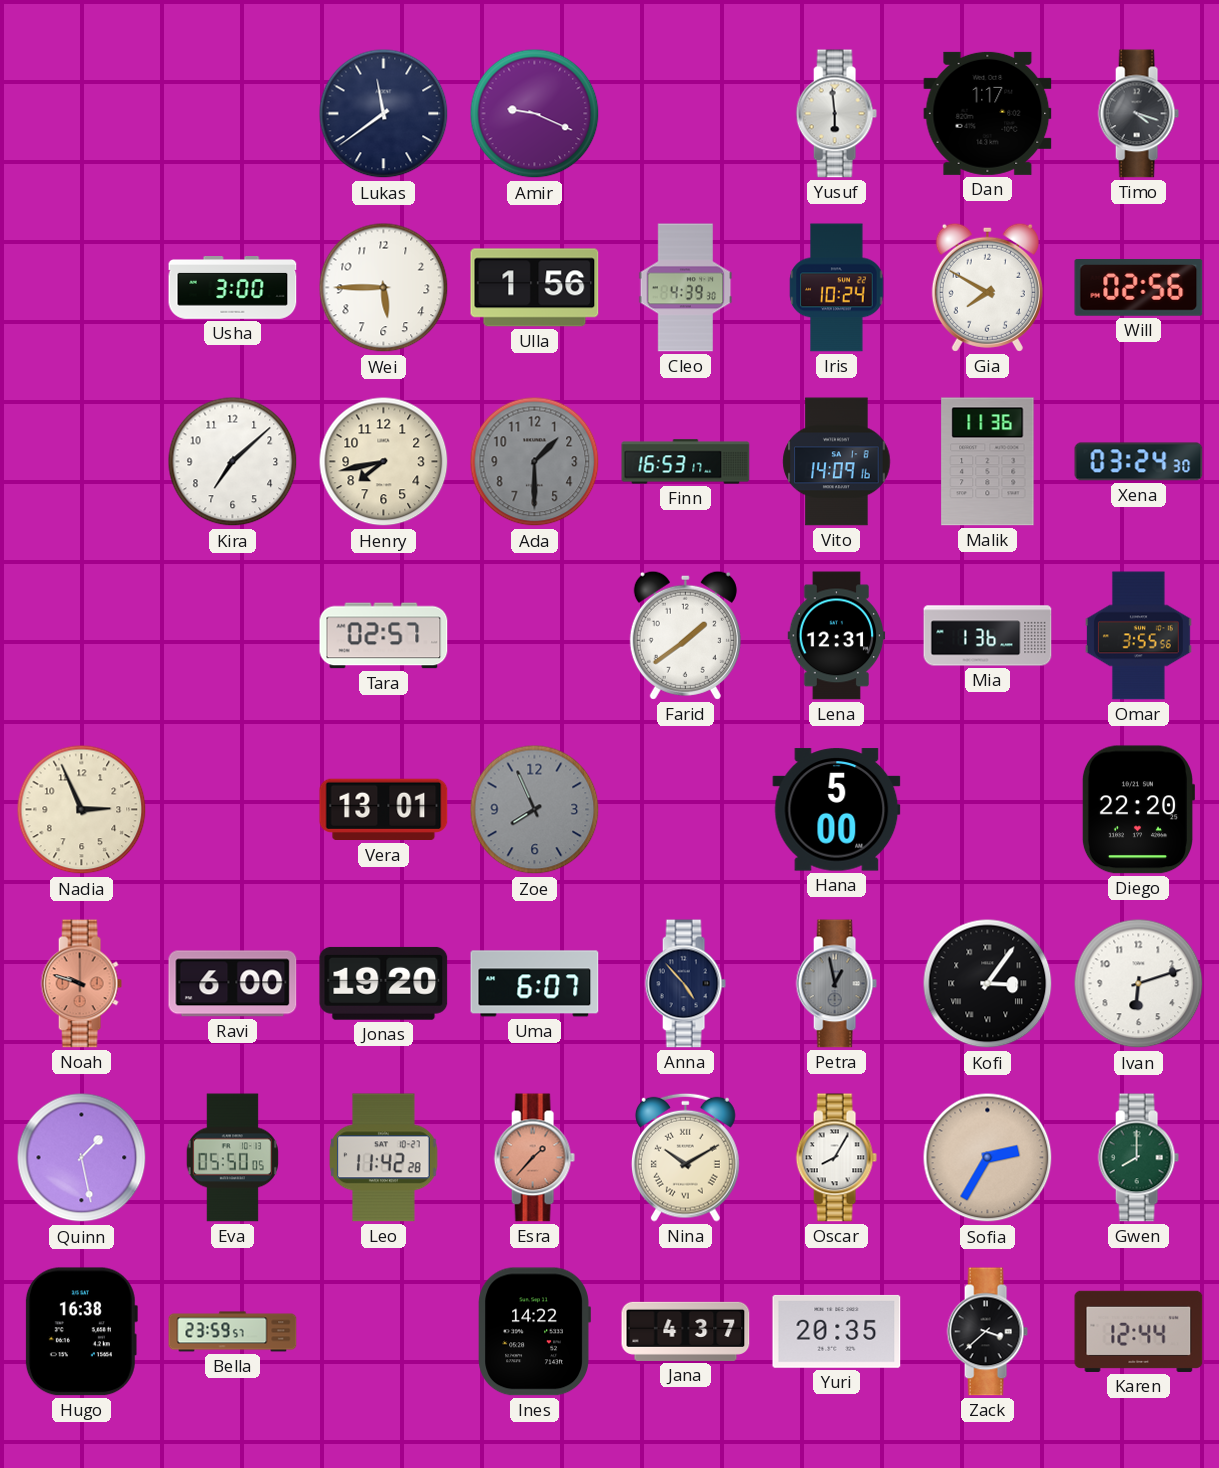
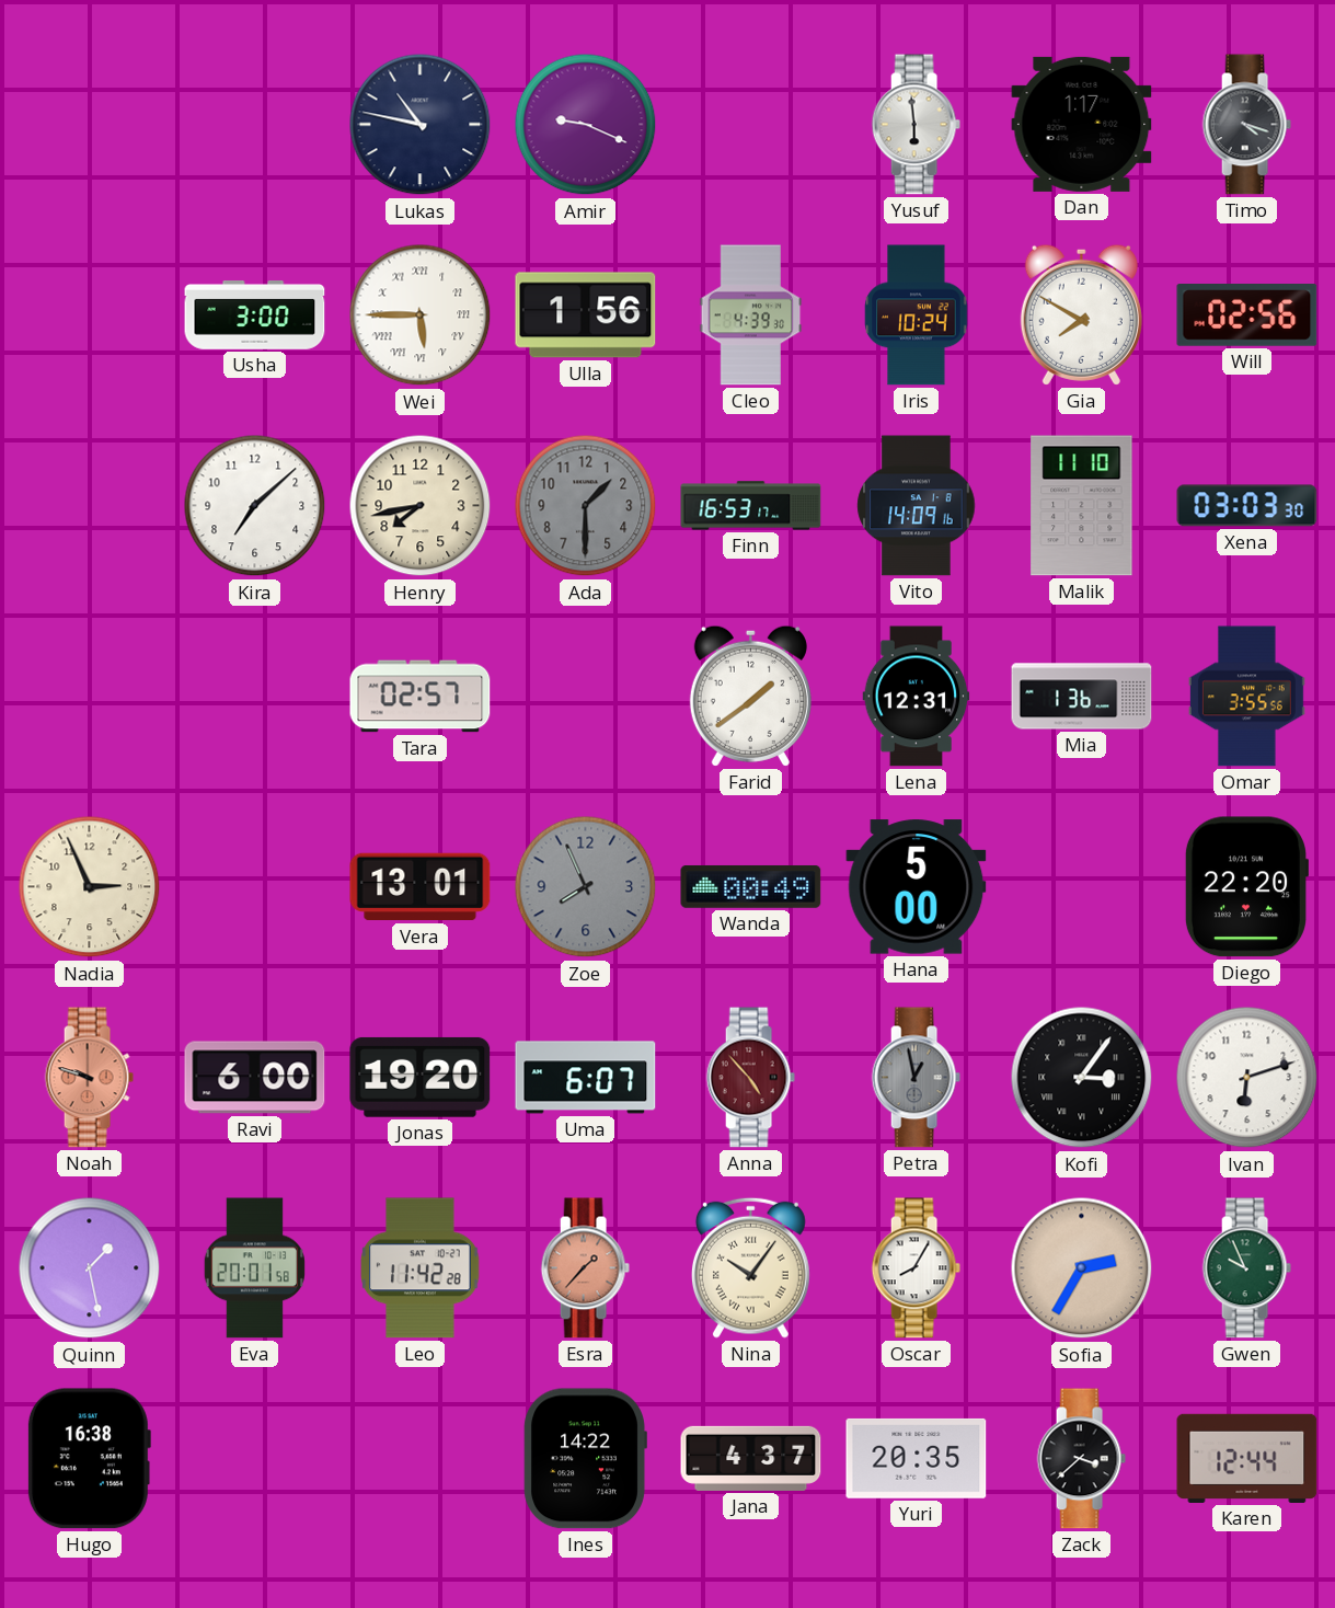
Lukas: 11:39 -> 10:47
Wei numerals: Arabic -> Roman
Malik: 11:36 -> 11:10
Xena: 03:24 -> 03:03
Wanda: none -> 00:49
Anna dial: navy -> burgundy
Eva: 05:50 -> 20:01
Nina: 10:10 -> 10:06
Gwen: 8:00 -> 9:56
Bella: 23:59 -> none
